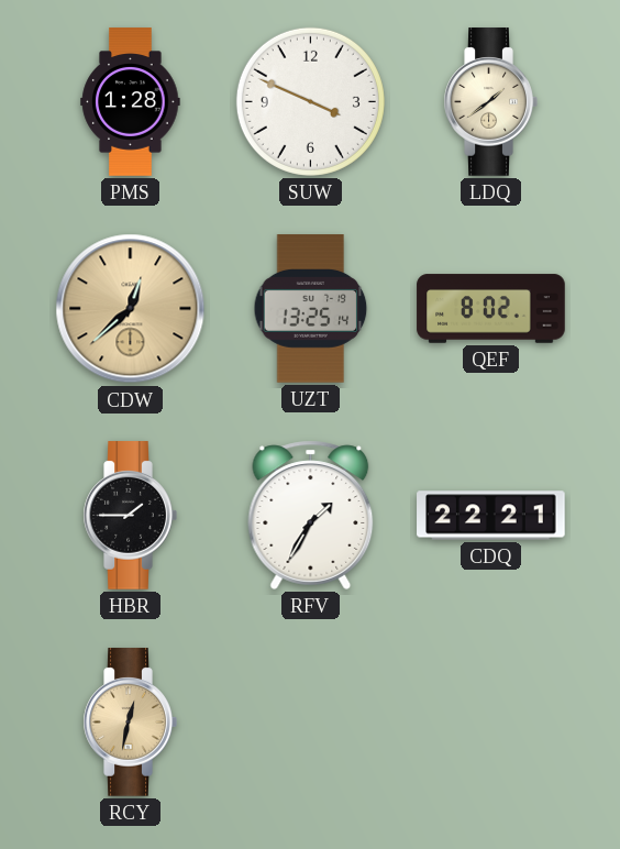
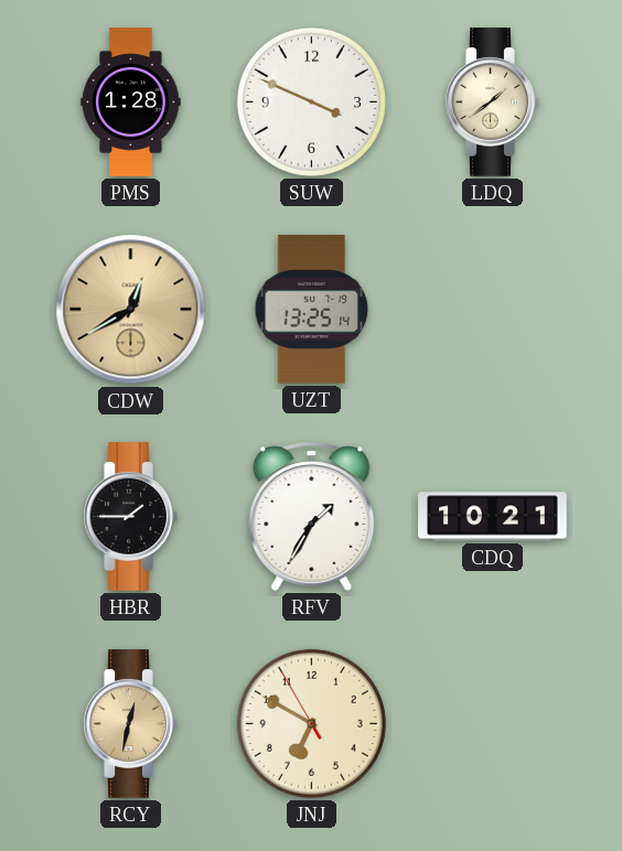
CDW: 12:38 -> 12:40
QEF: 8:02 -> none
CDQ: 22:21 -> 10:21
JNJ: none -> 6:49
